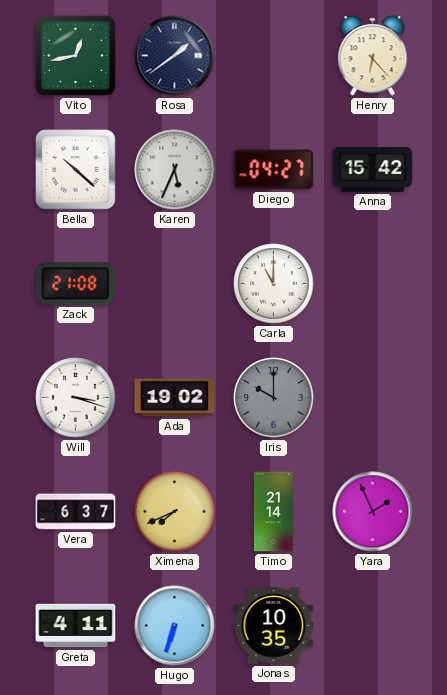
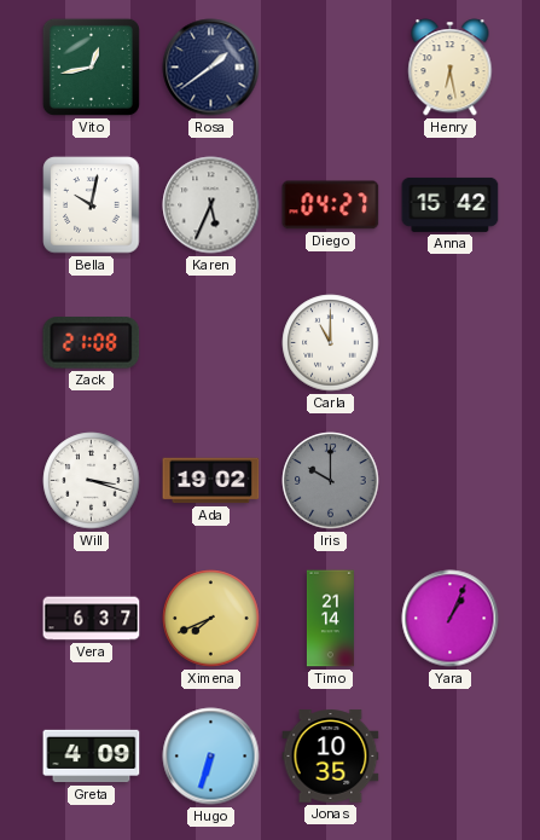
Henry: 6:23 -> 6:28
Bella: 10:22 -> 10:02
Yara: 1:56 -> 1:04
Greta: 4:11 -> 4:09
